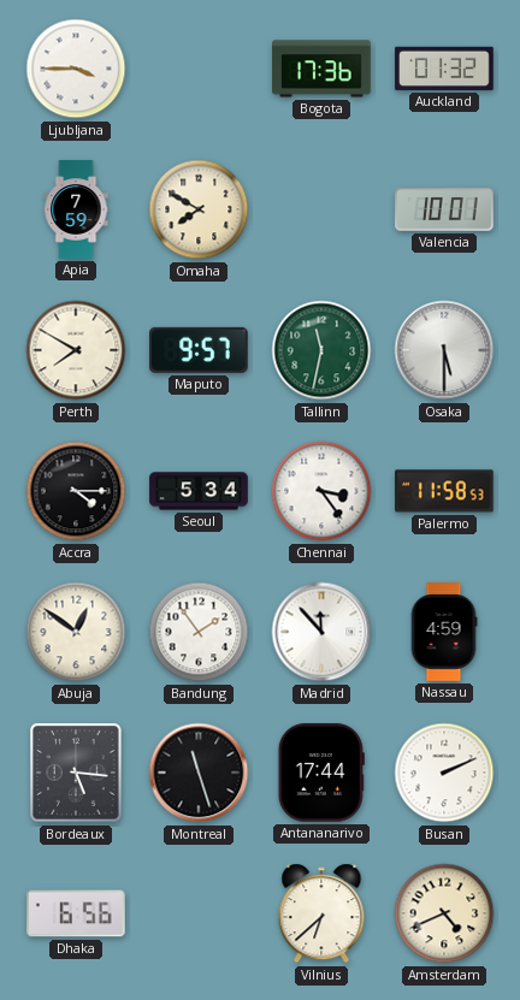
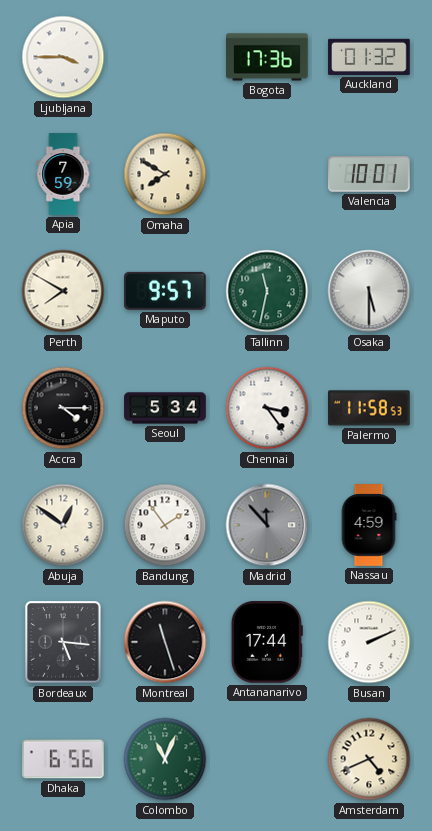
Madrid dial: white -> grey
Colombo: none -> 11:04
Vilnius: 6:38 -> none
